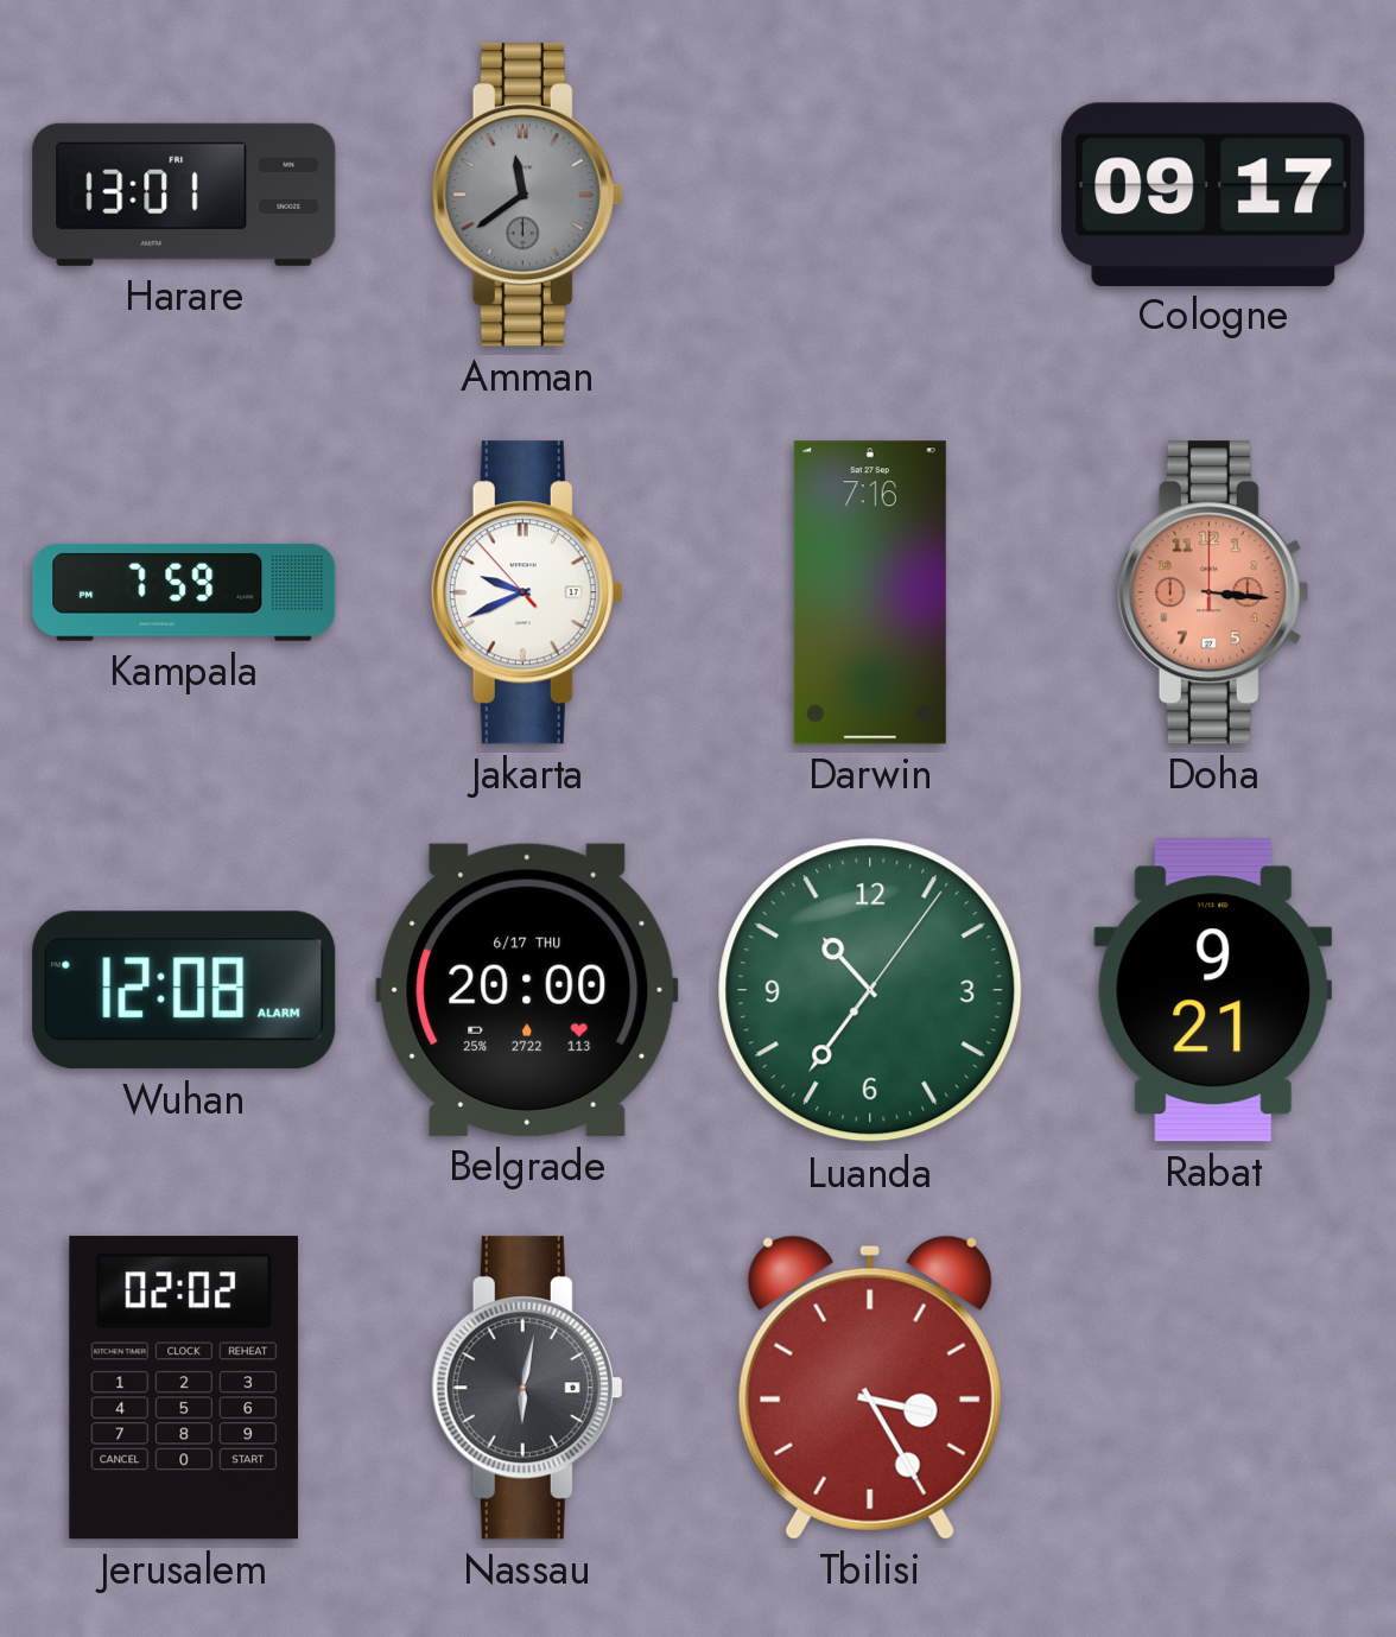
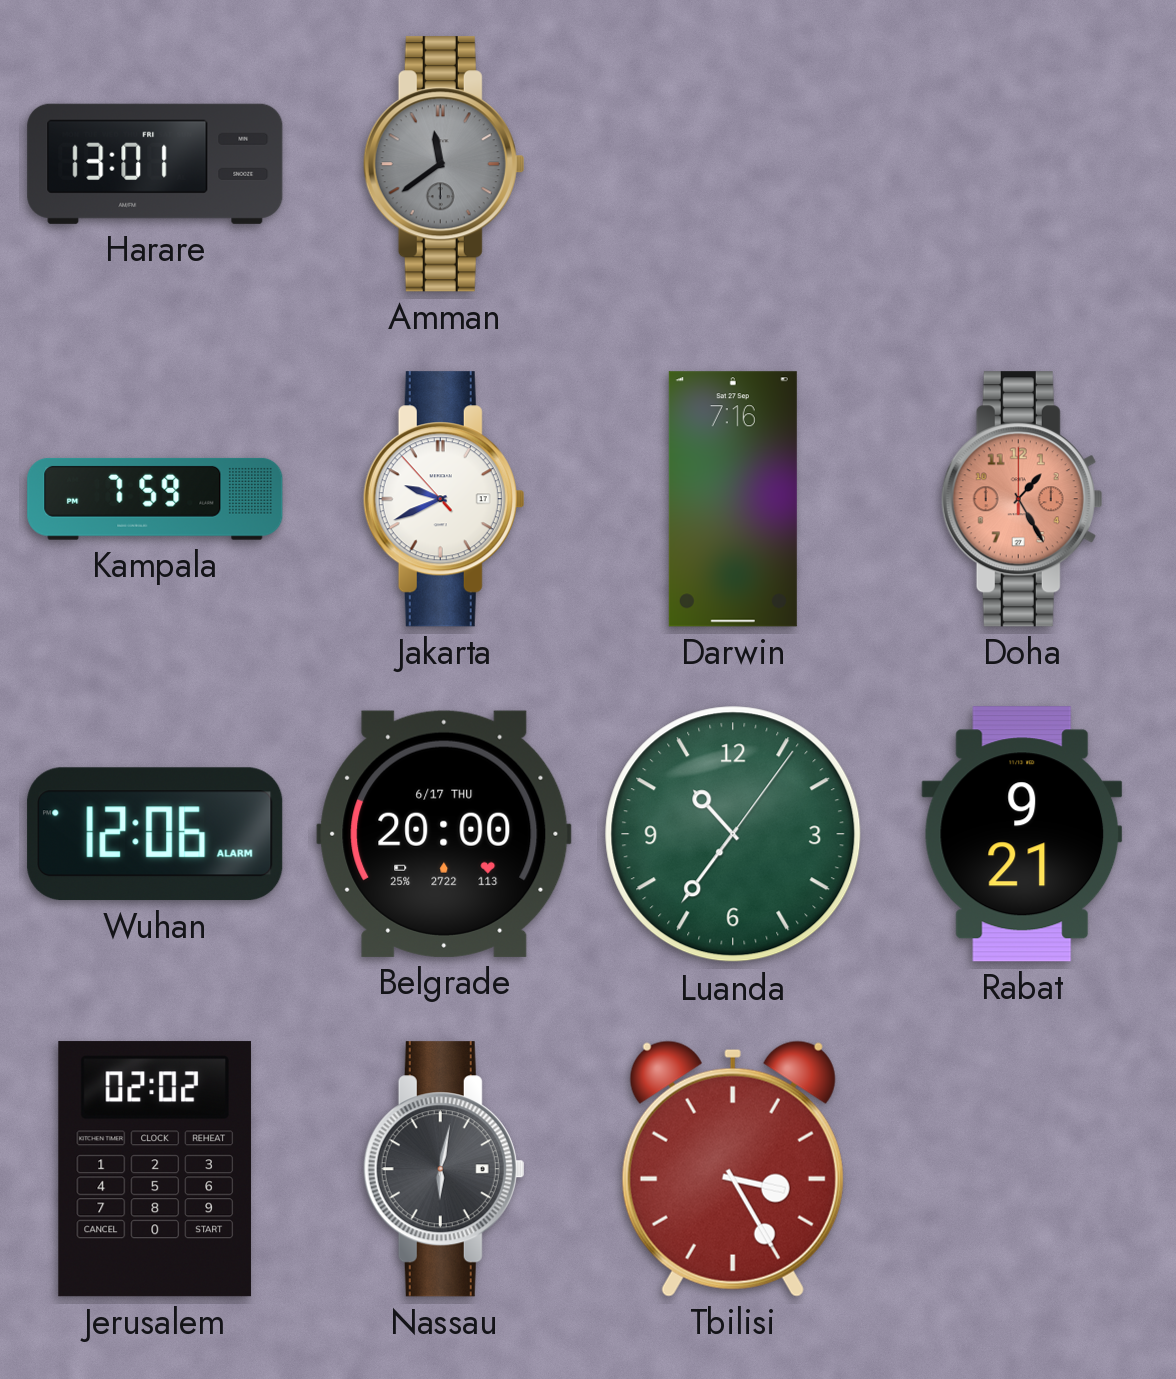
Cologne: 09:17 -> none
Doha: 3:16 -> 1:25
Wuhan: 12:08 -> 12:06
